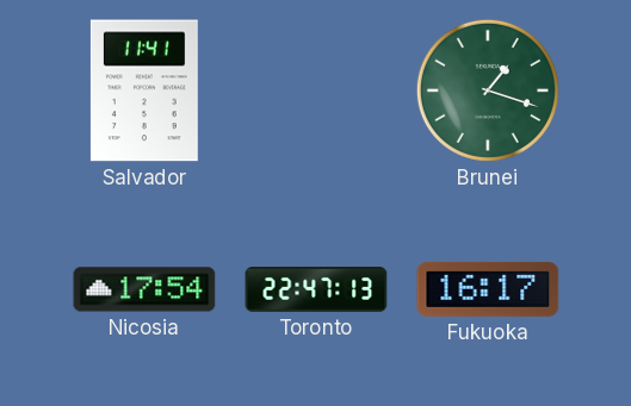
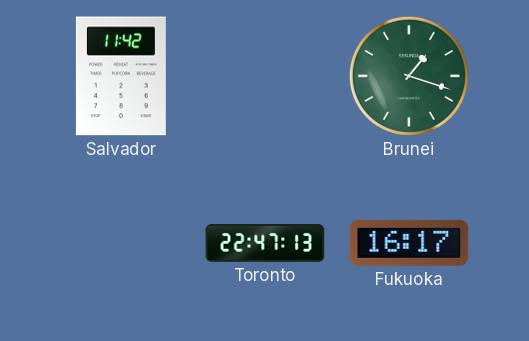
Salvador: 11:41 -> 11:42
Nicosia: 17:54 -> none
